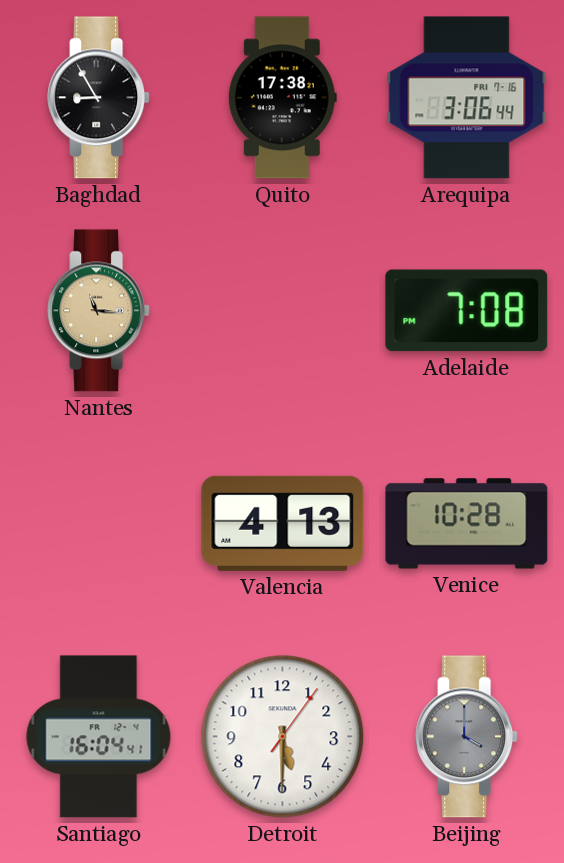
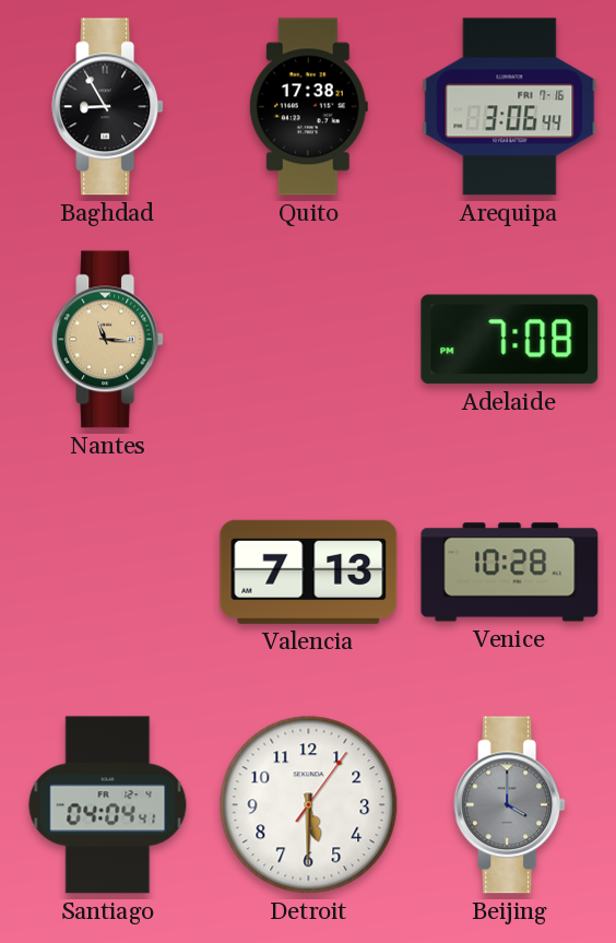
Valencia: 4:13 -> 7:13
Santiago: 16:04 -> 04:04
